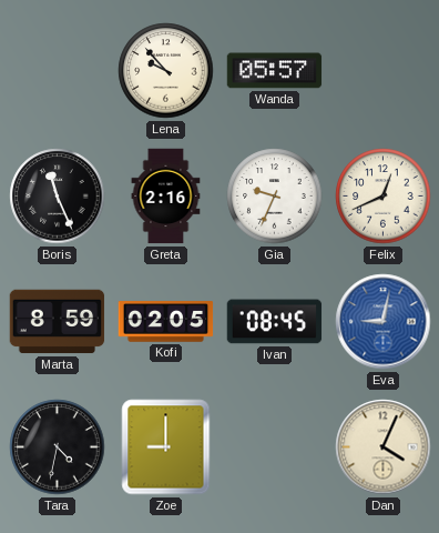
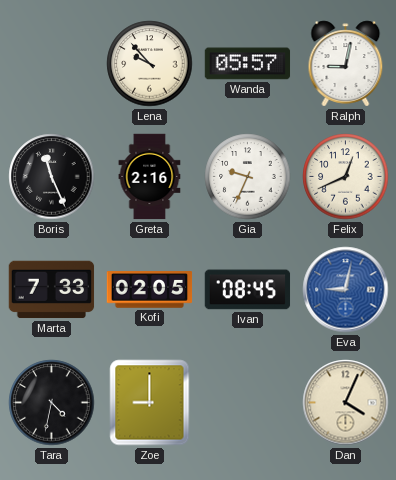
Ralph: none -> 9:02
Marta: 8:59 -> 7:33
